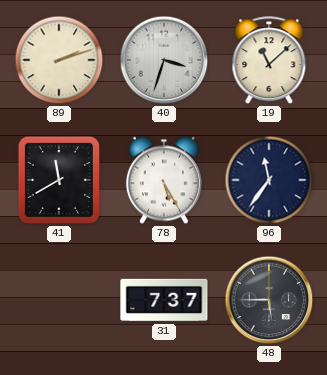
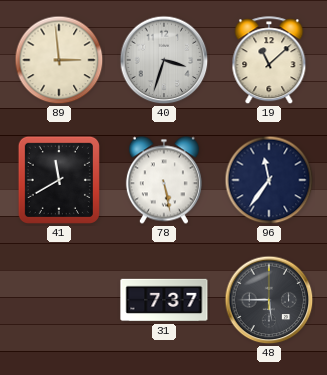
89: 2:12 -> 2:59
78: 5:25 -> 5:28
